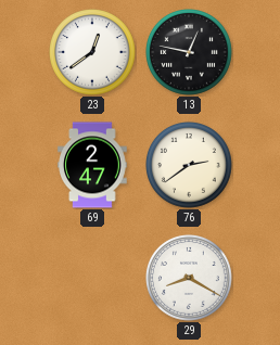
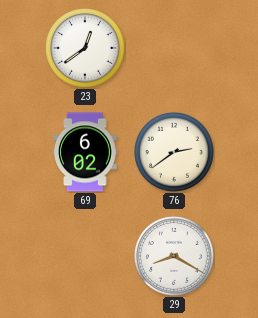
13: 12:47 -> none
69: 2:47 -> 6:02
